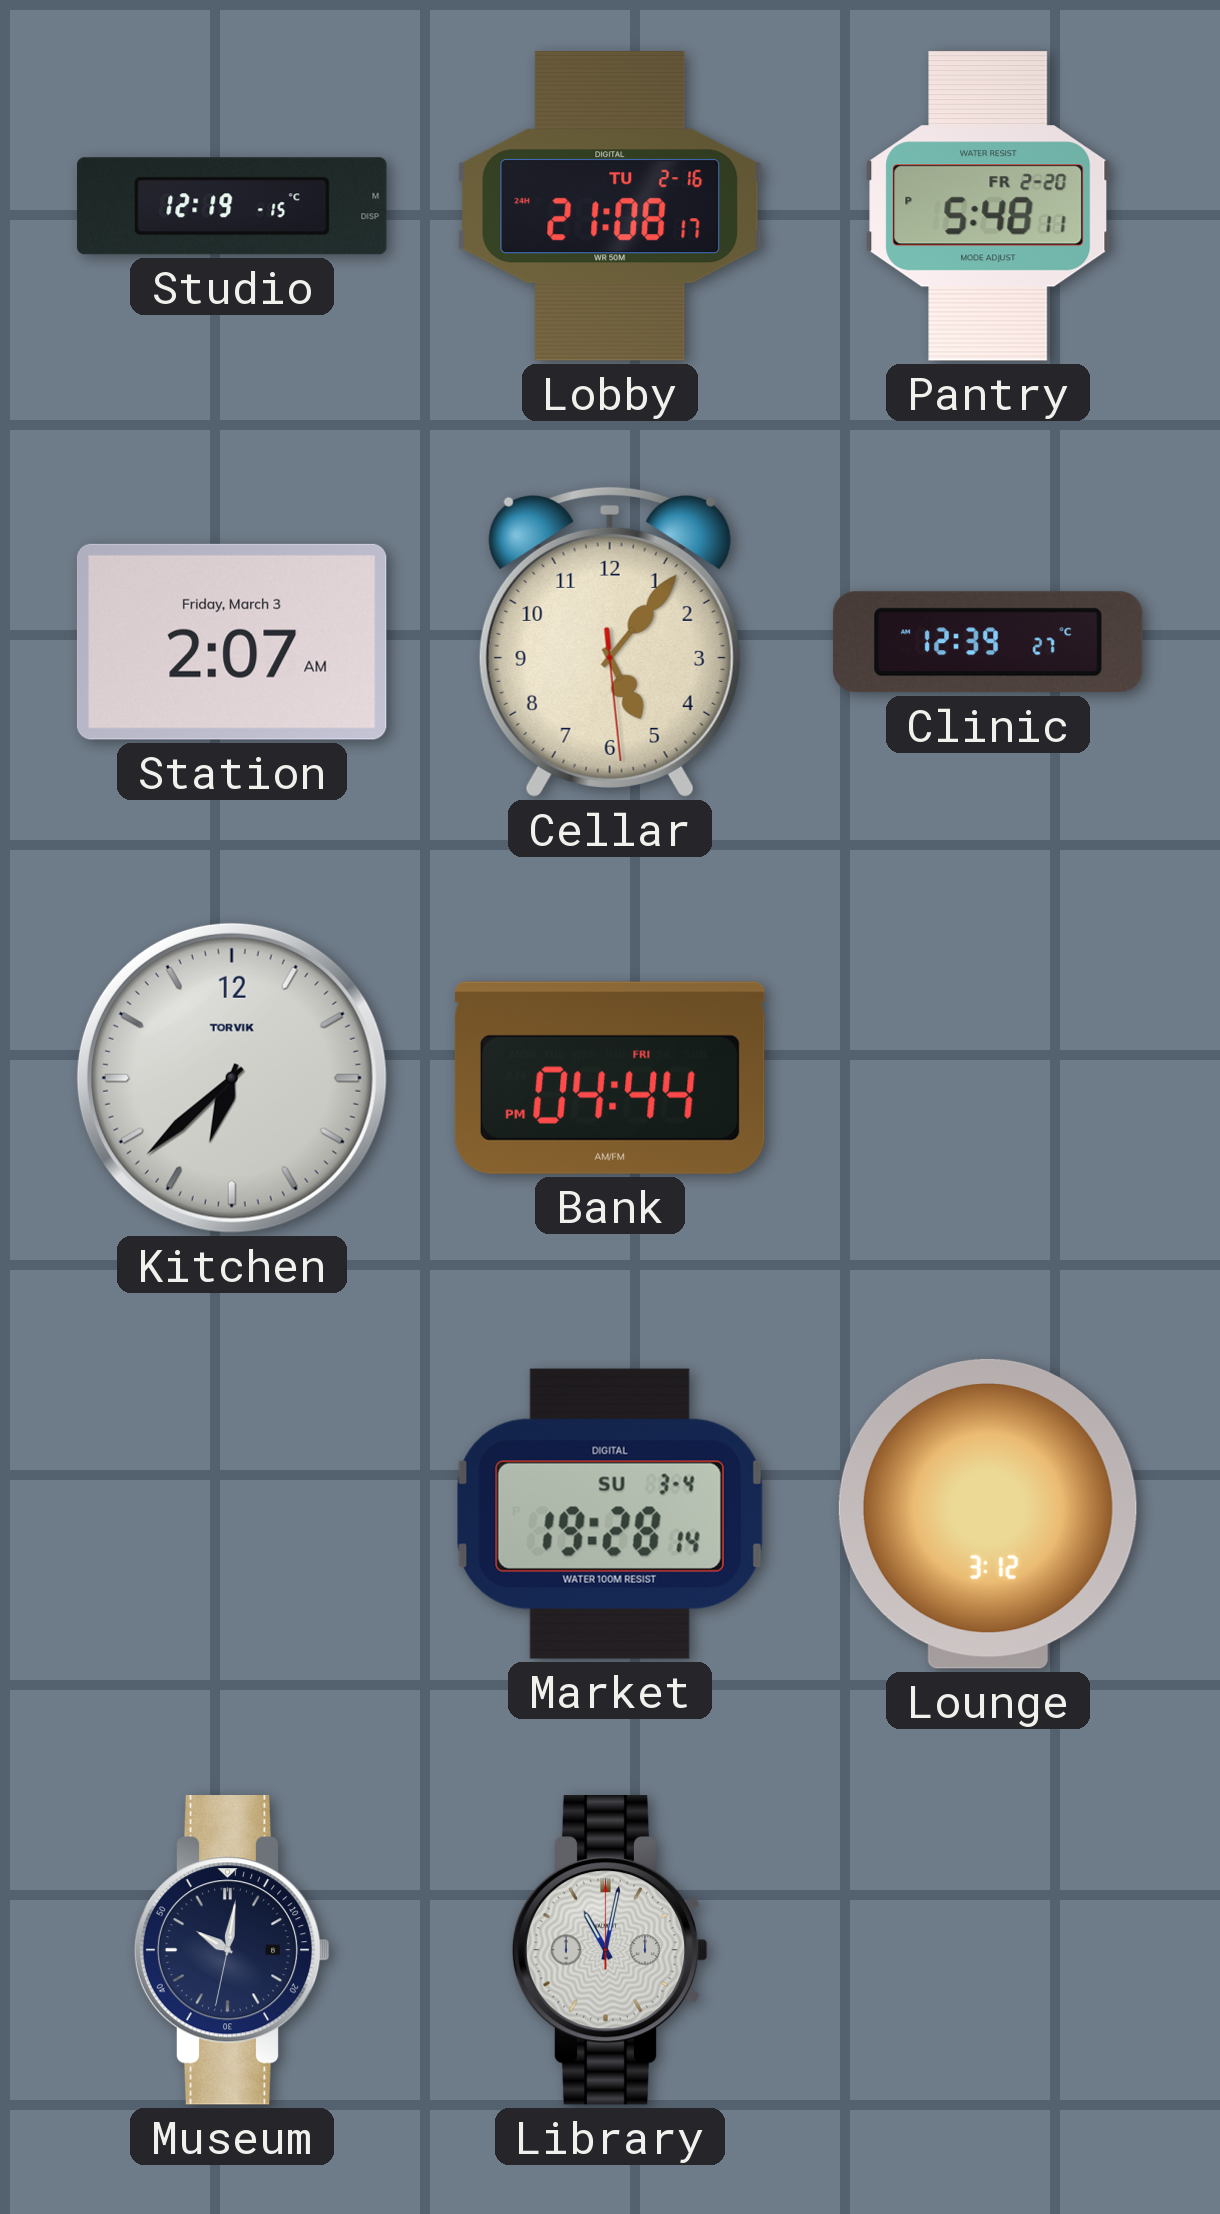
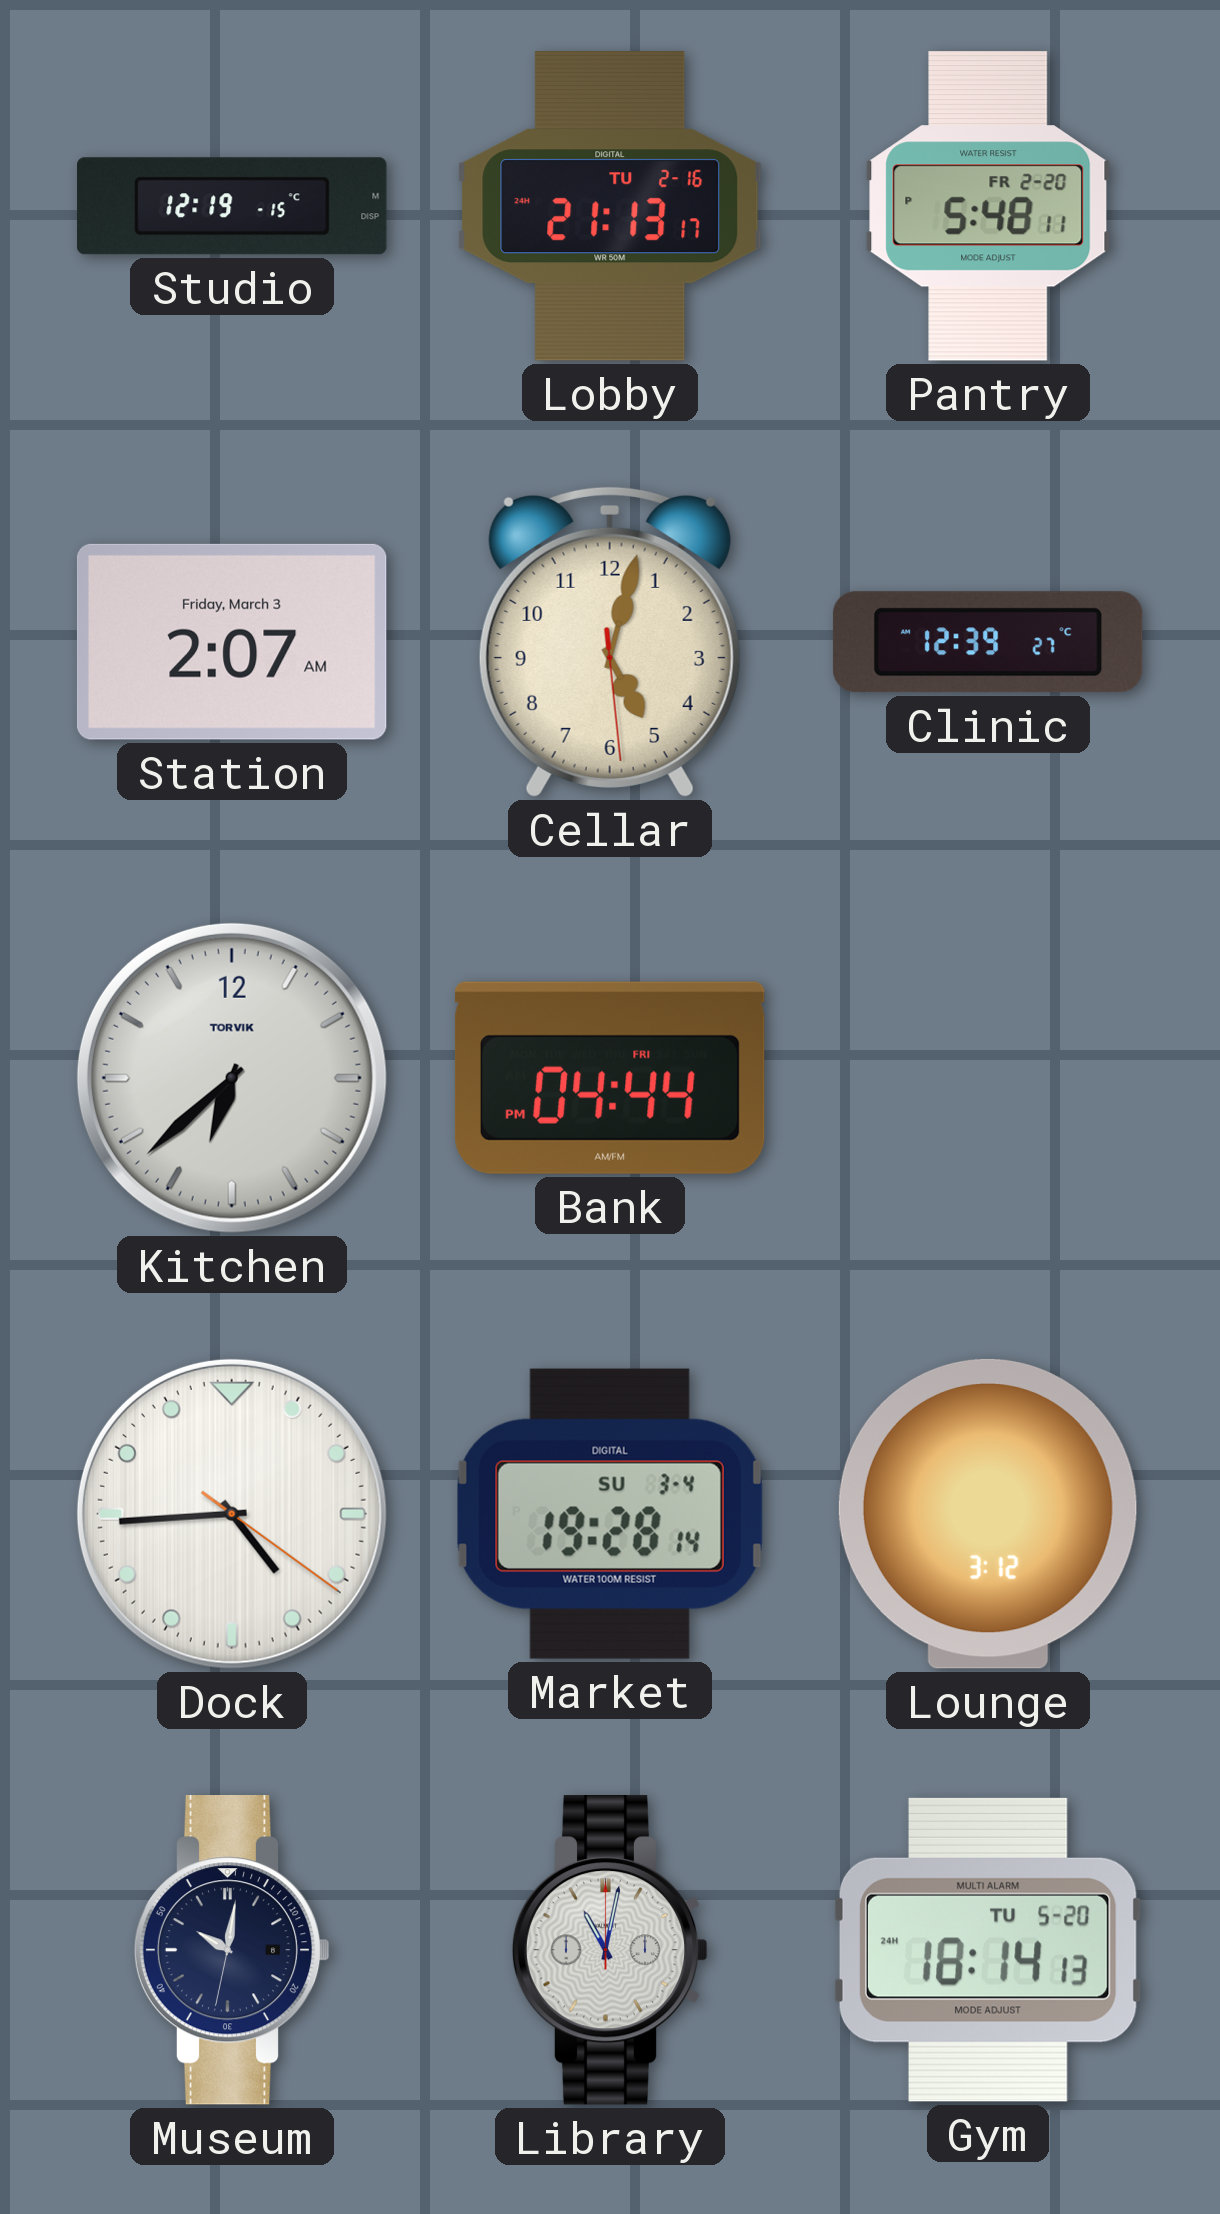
Lobby: 21:08 -> 21:13
Cellar: 5:06 -> 5:02
Dock: none -> 4:44
Gym: none -> 18:14
